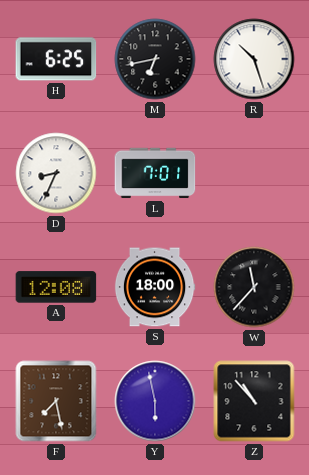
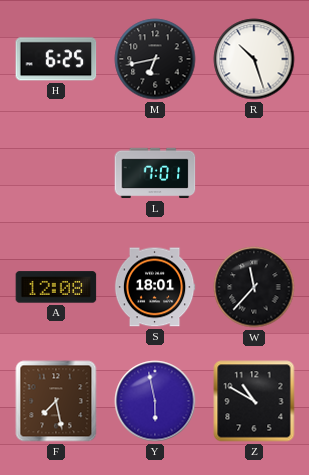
D: 8:34 -> none
S: 18:00 -> 18:01
Z: 10:53 -> 10:50
